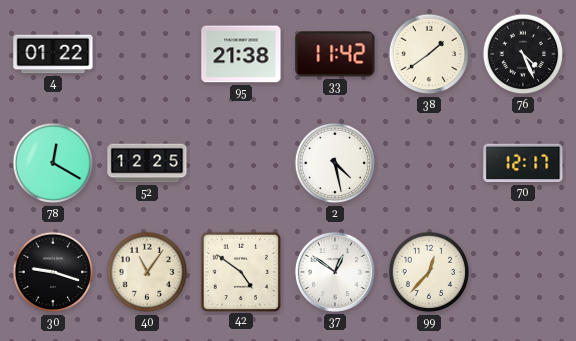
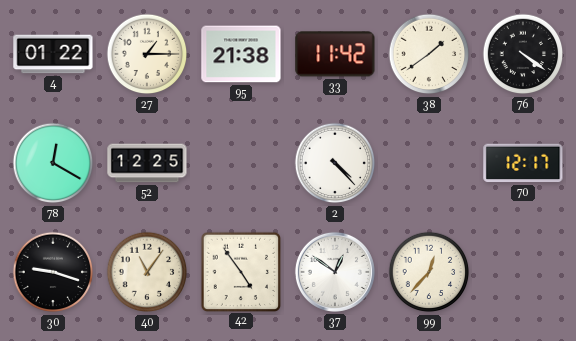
27: none -> 1:15
76: 4:26 -> 4:21
2: 4:28 -> 4:23
42: 4:51 -> 4:54
